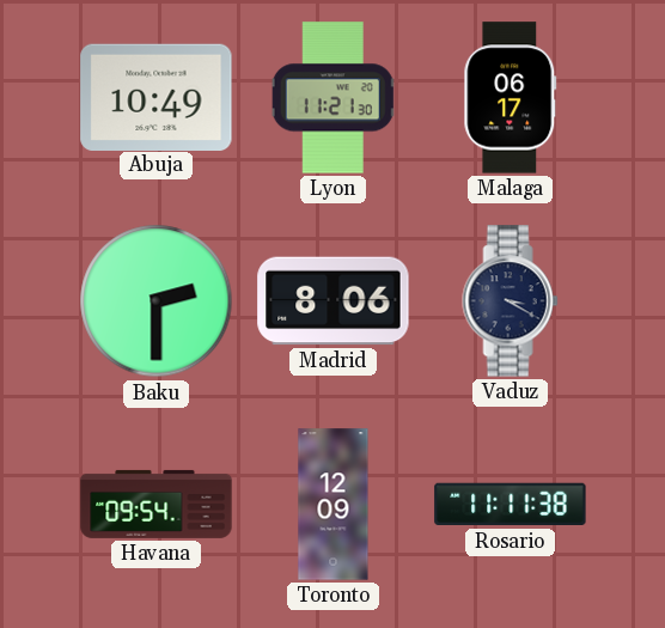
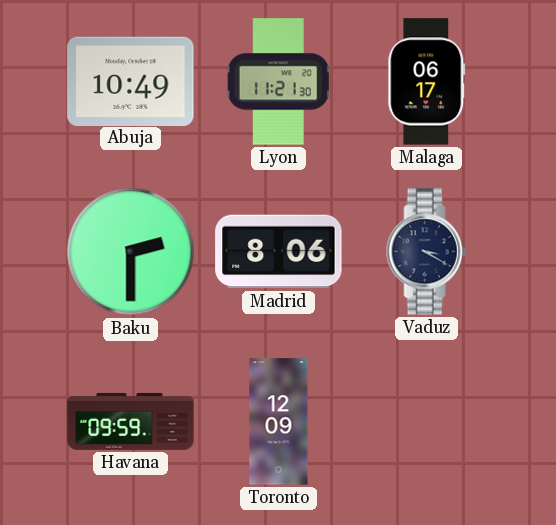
Havana: 09:54 -> 09:59
Rosario: 11:11 -> none
